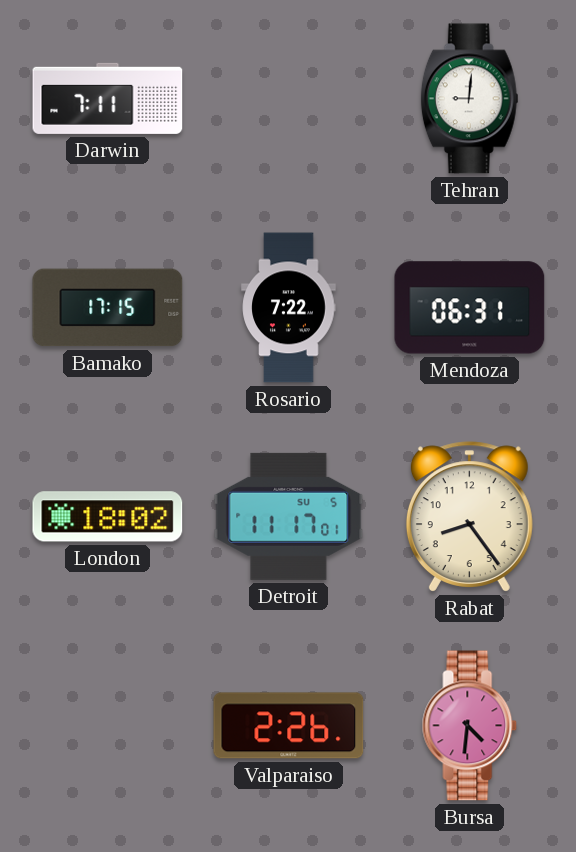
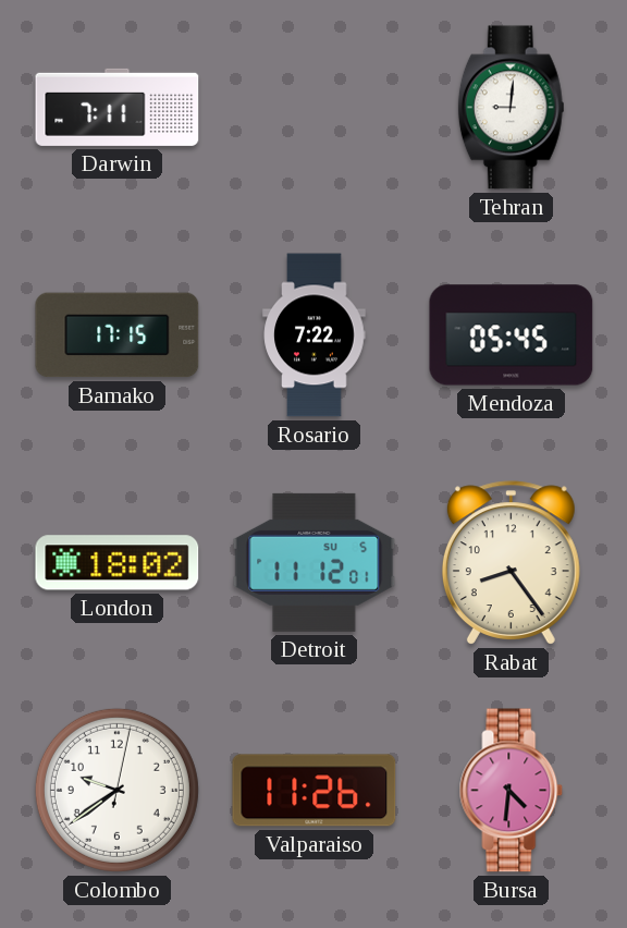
Mendoza: 06:31 -> 05:45
Detroit: 11:17 -> 11:12
Colombo: none -> 9:39
Valparaiso: 2:26 -> 11:26
